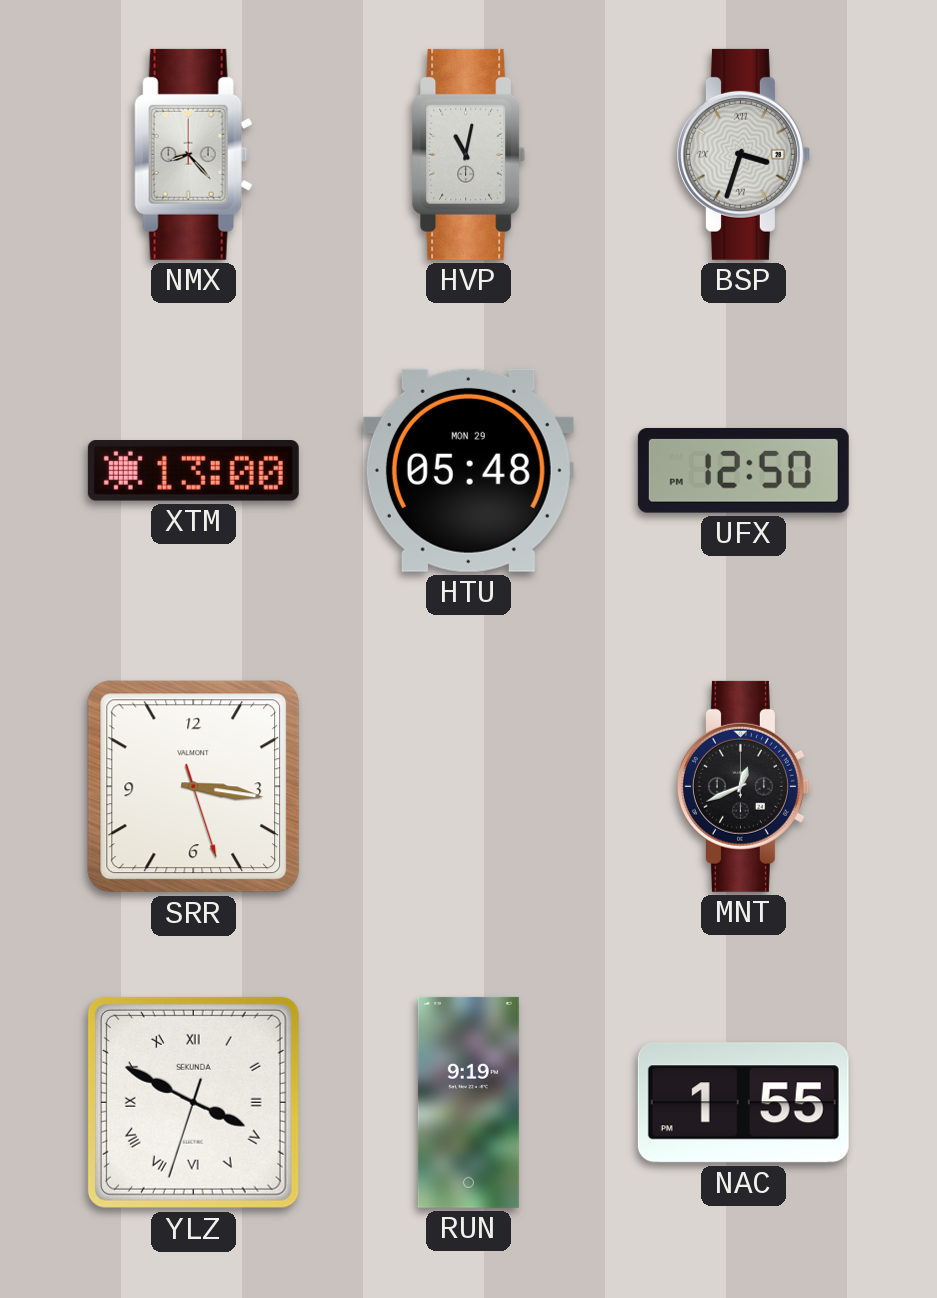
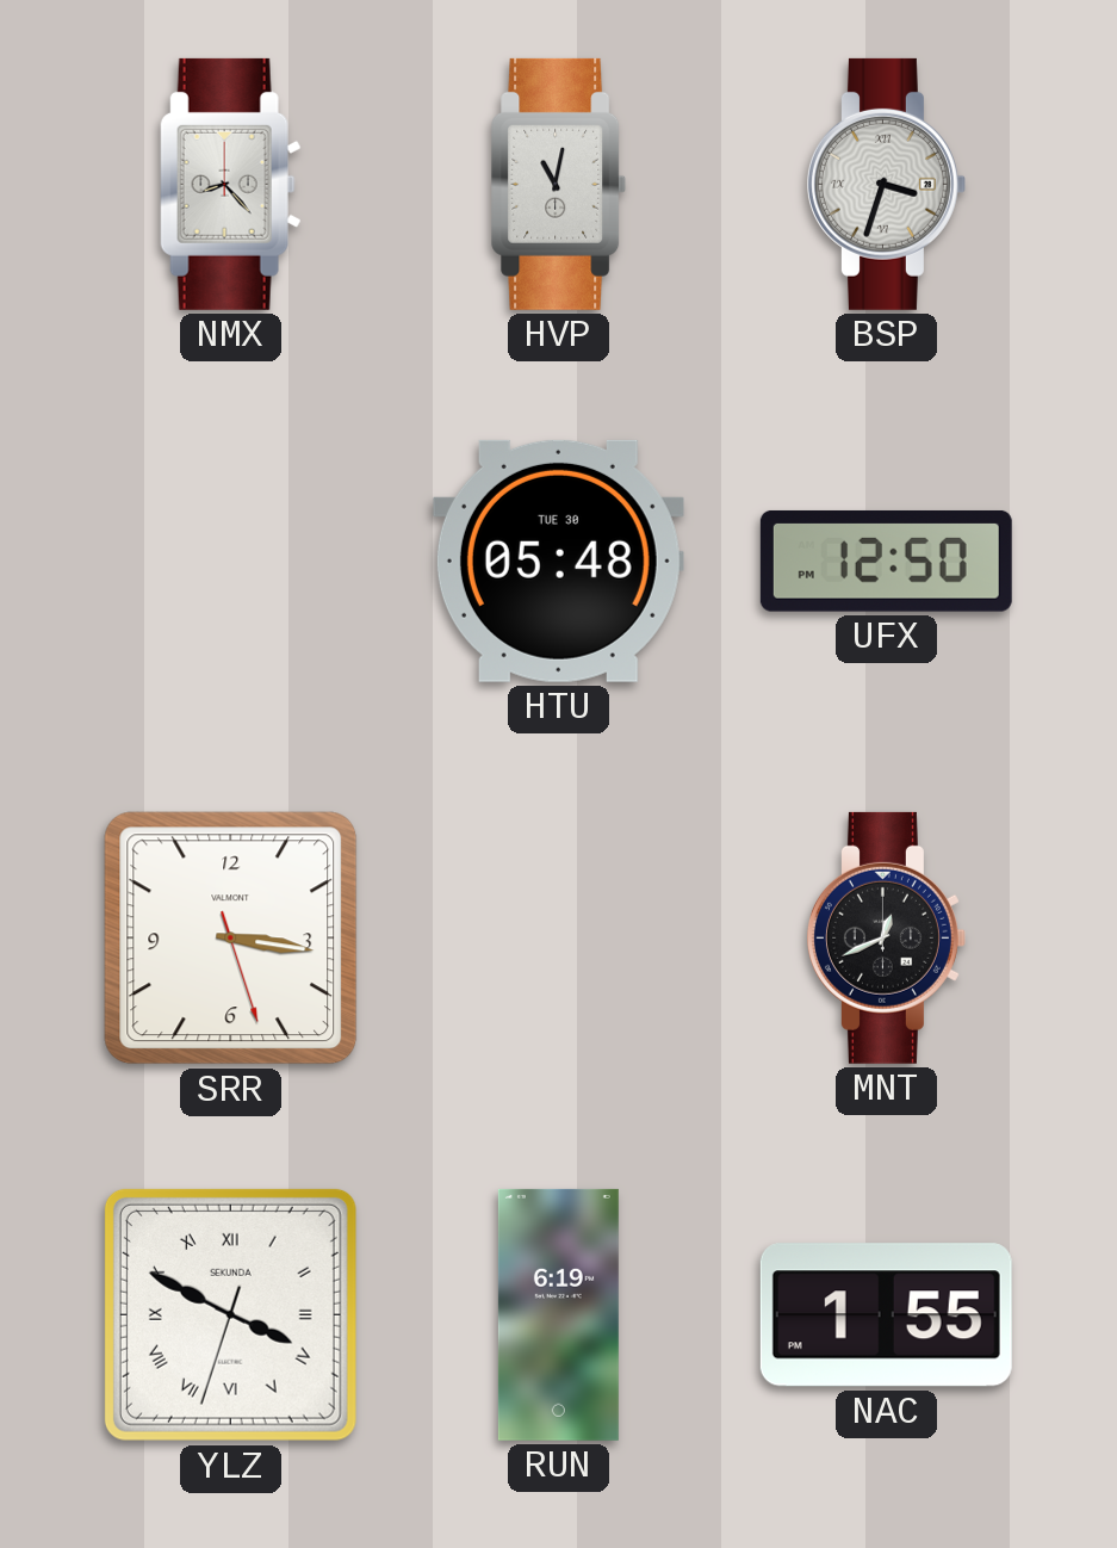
XTM: 13:00 -> none
HTU date: MON 29 -> TUE 30
RUN: 9:19 -> 6:19
